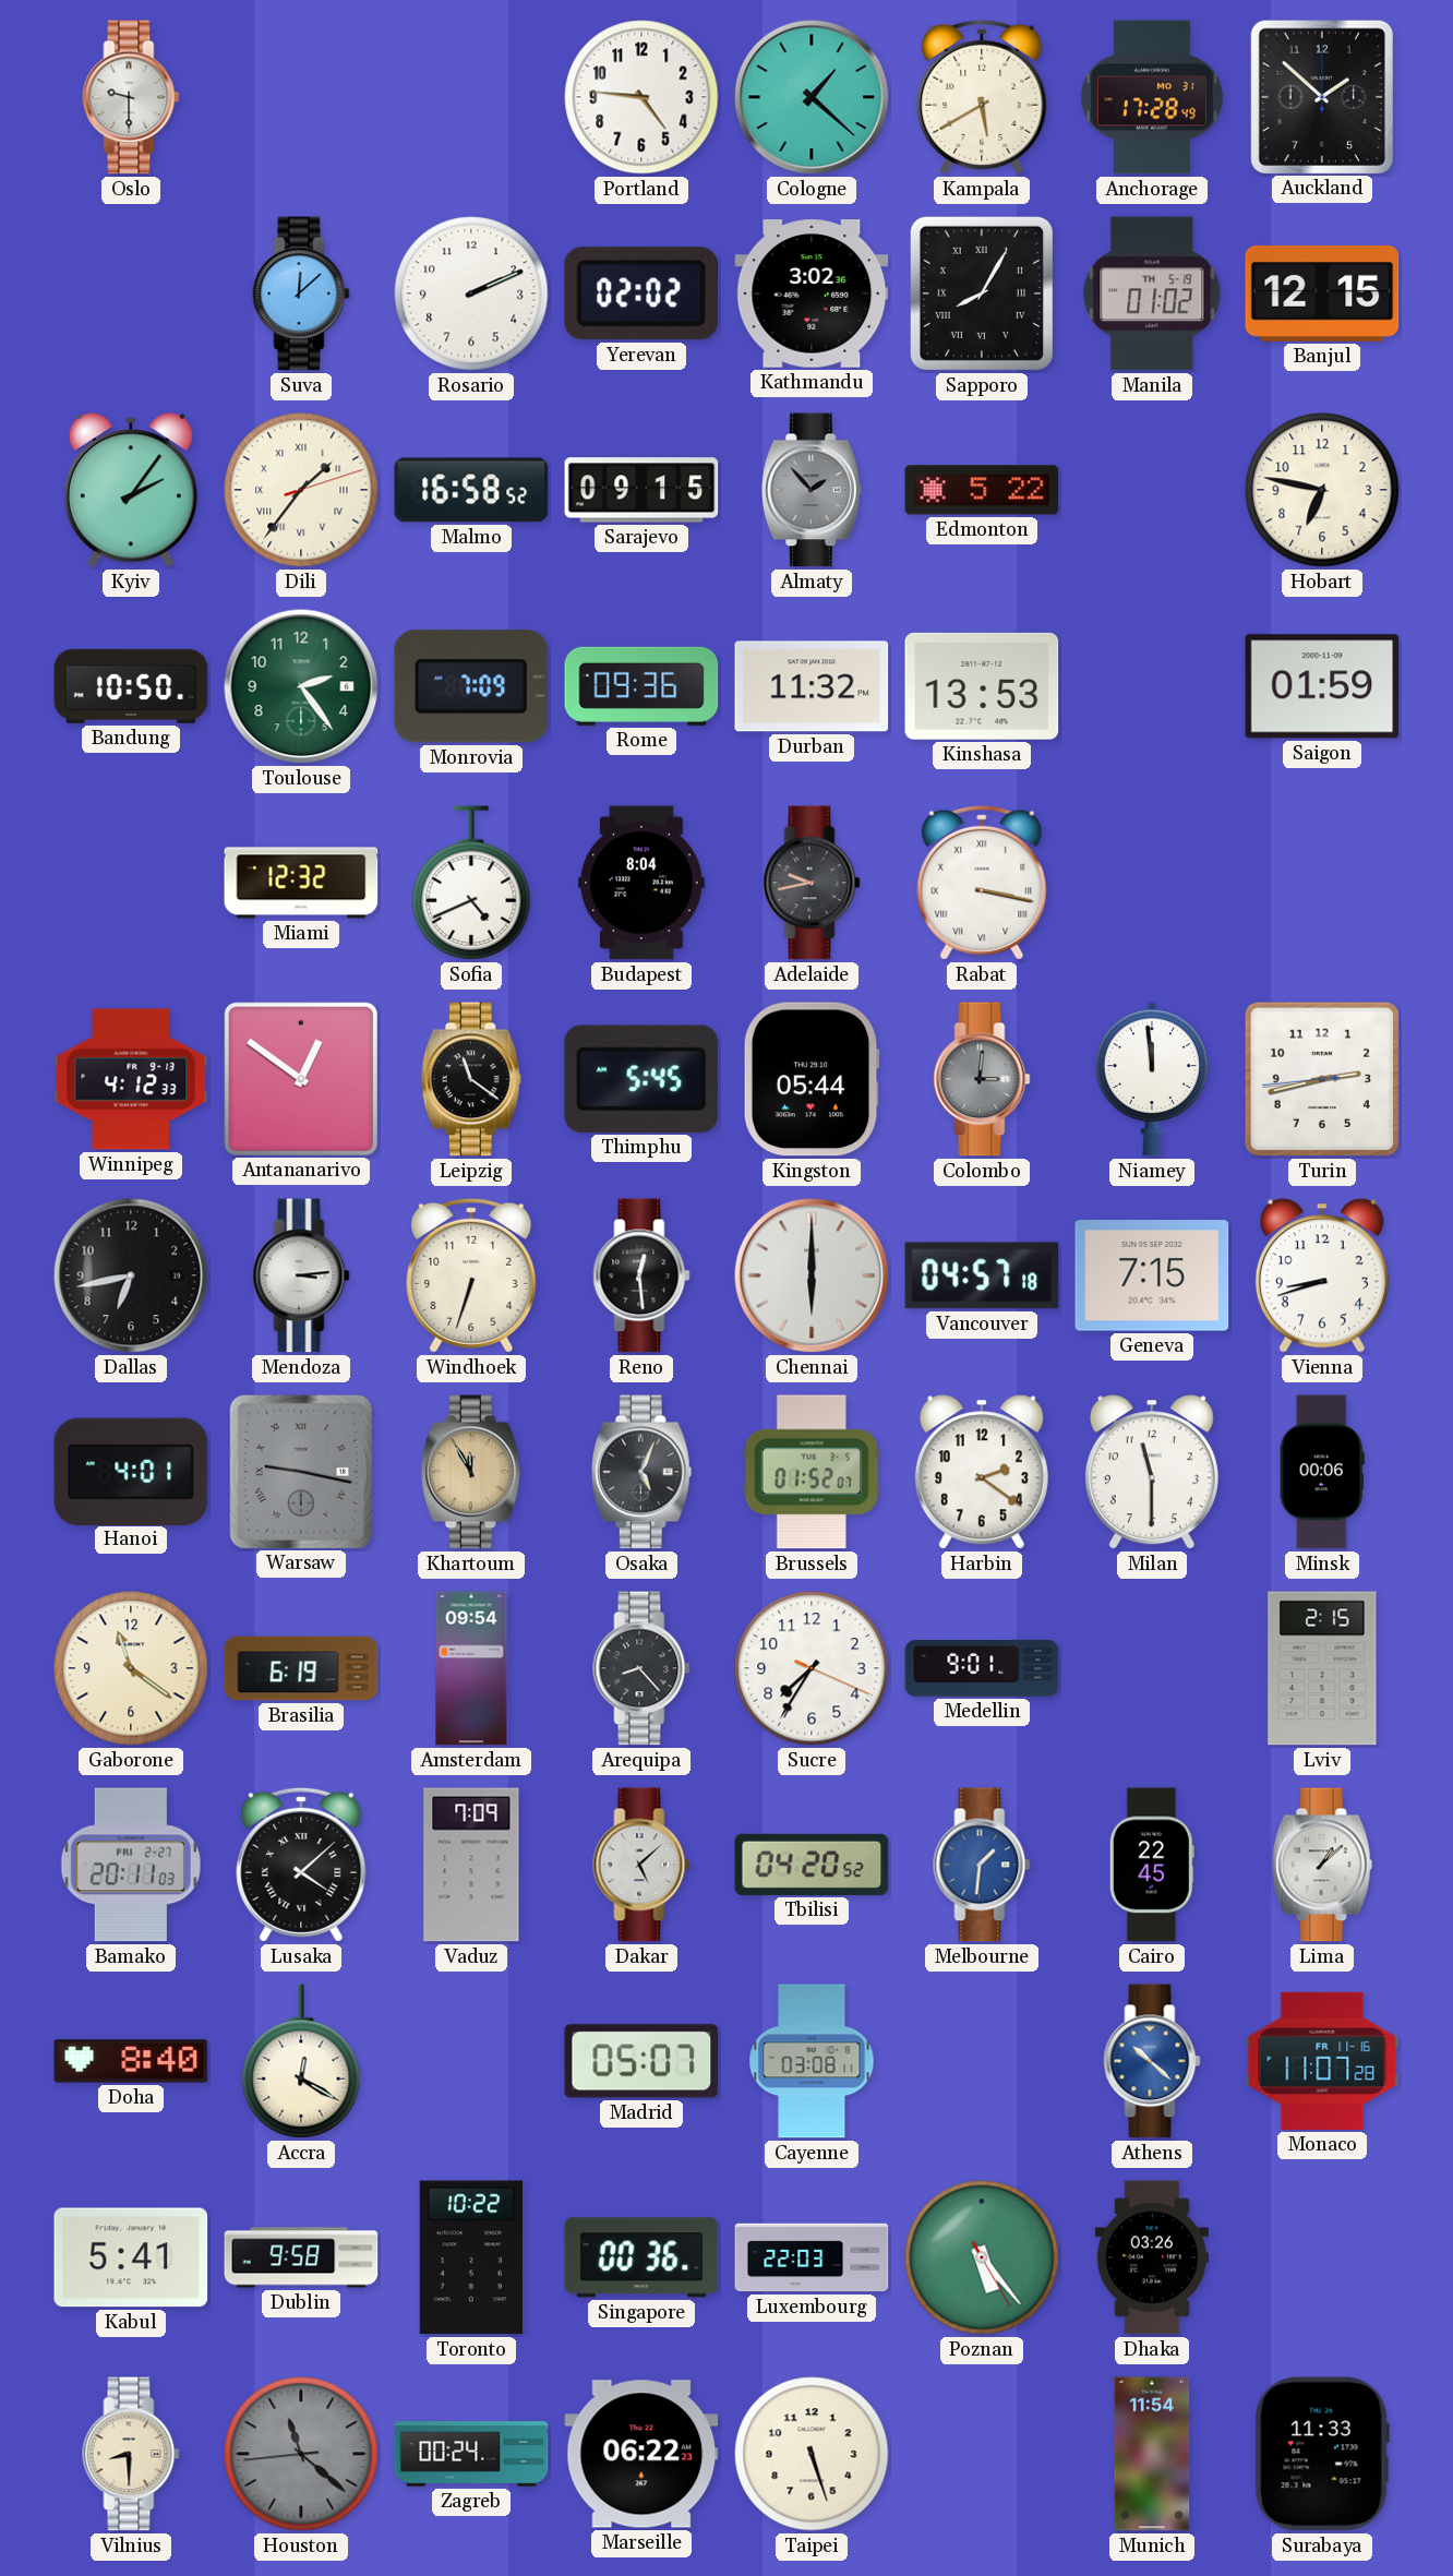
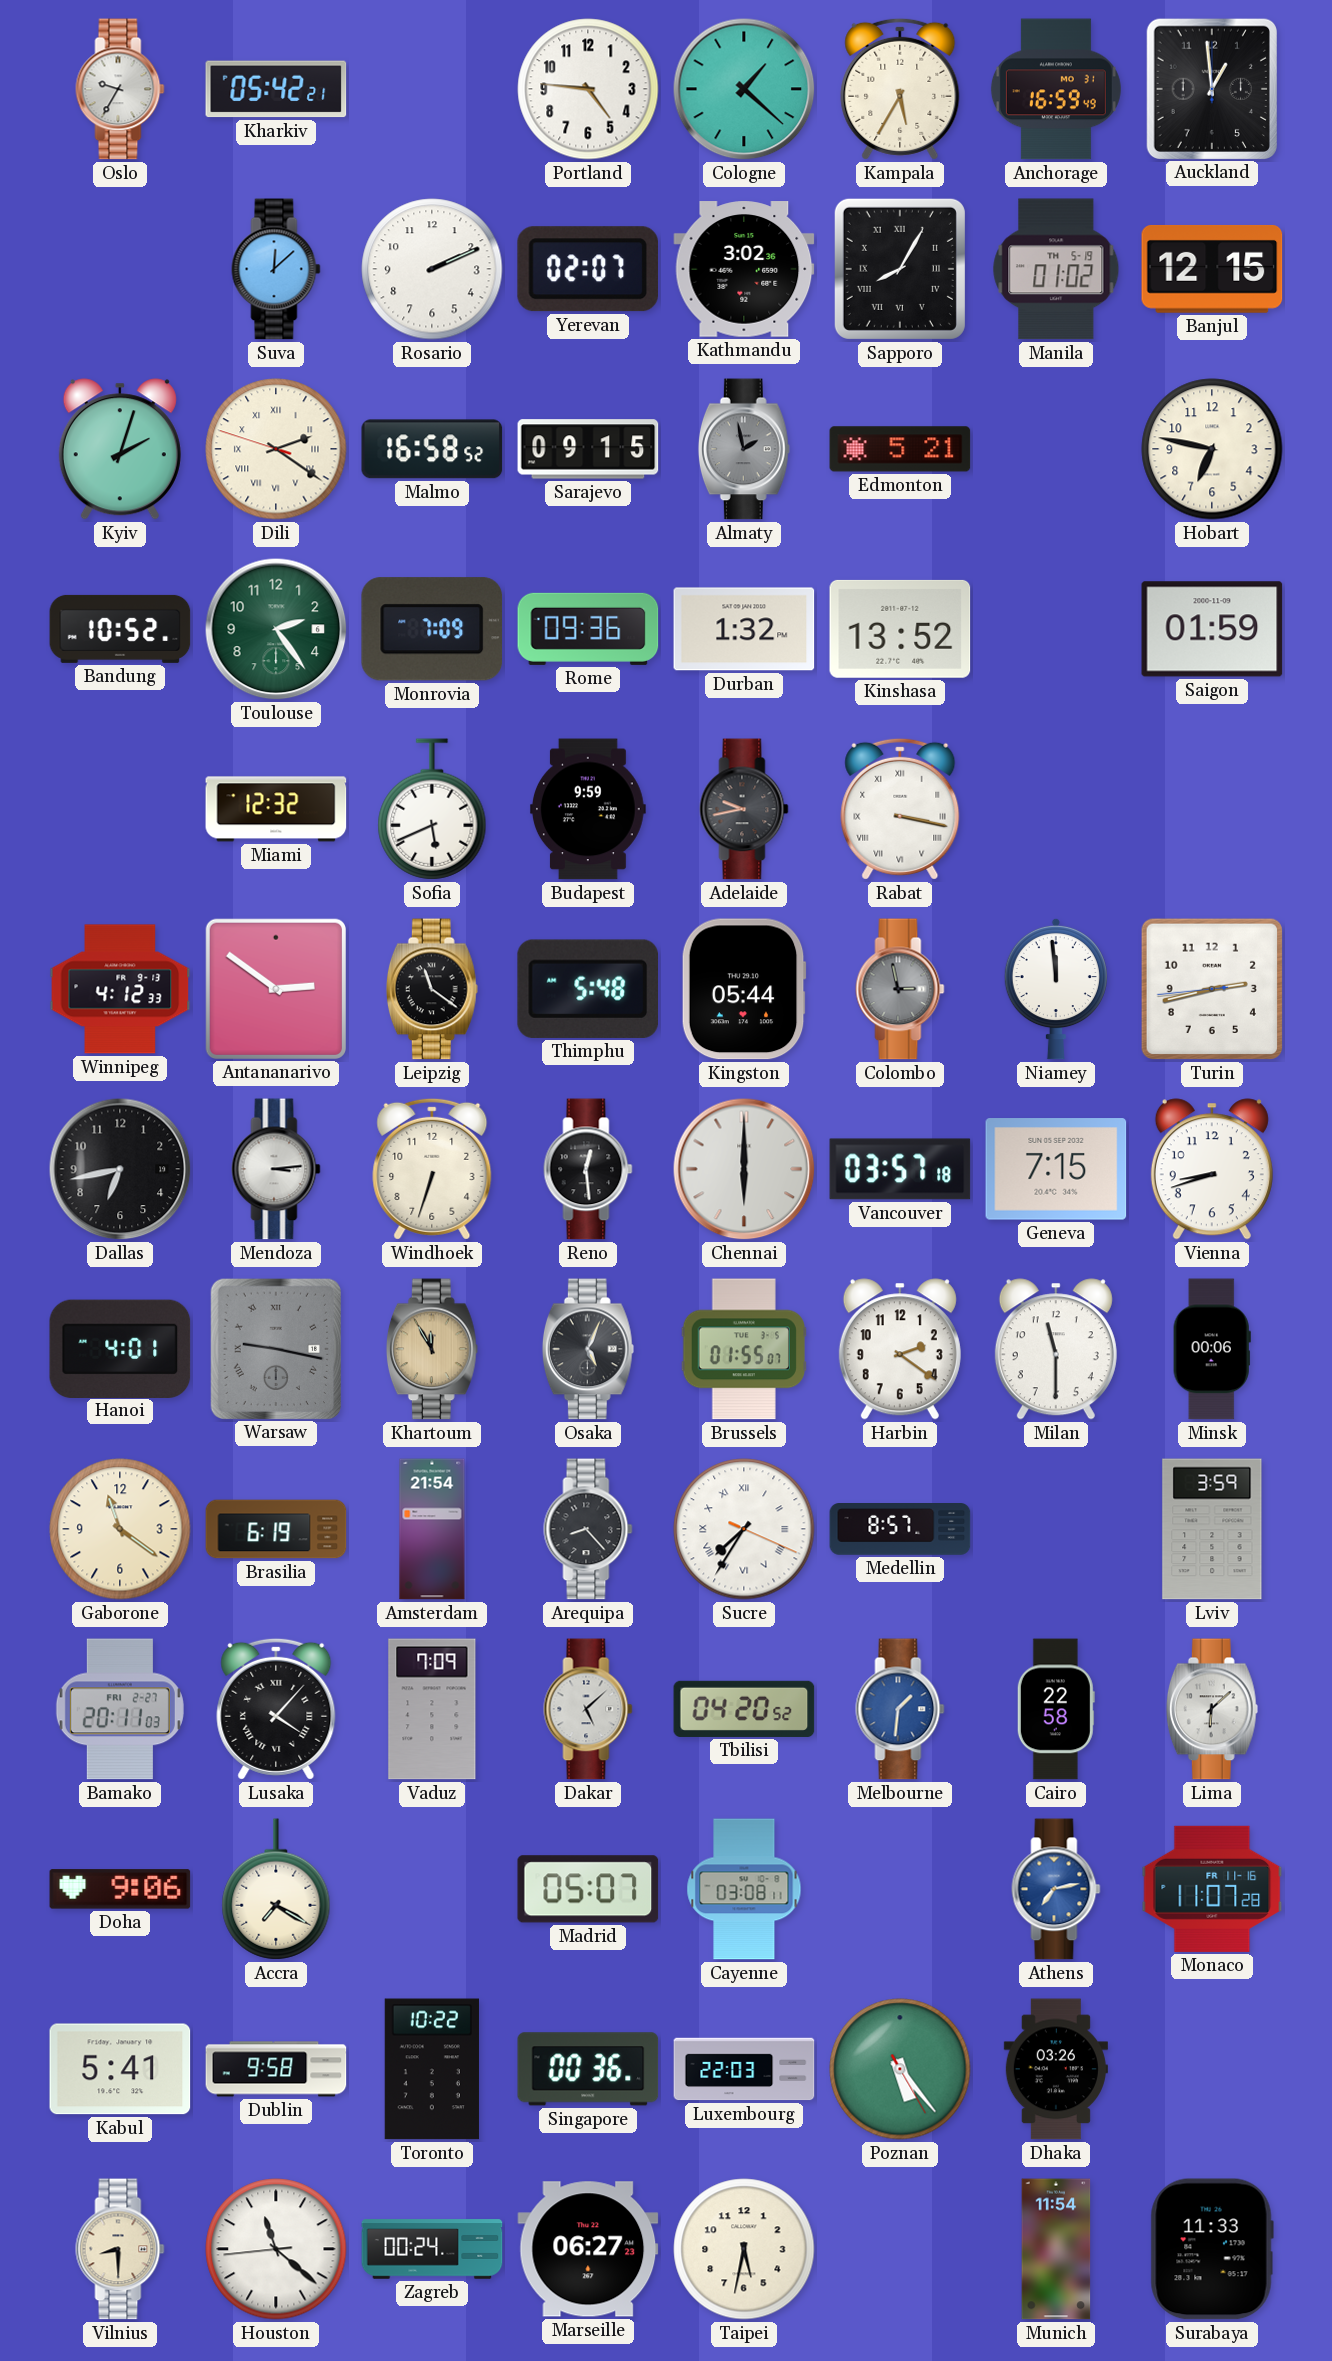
Oslo: 9:30 -> 9:35
Kharkiv: none -> 05:42
Kampala: 5:40 -> 5:35
Anchorage: 17:28 -> 16:59
Auckland: 1:52 -> 12:59
Yerevan: 02:02 -> 02:07
Kyiv: 2:06 -> 2:03
Dili: 1:36 -> 2:20
Almaty: 1:53 -> 1:58
Edmonton: 5:22 -> 5:21
Bandung: 10:50 -> 10:52
Durban: 11:32 -> 1:32
Kinshasa: 13:53 -> 13:52
Sofia: 4:41 -> 5:41
Budapest: 8:04 -> 9:59
Antananarivo: 12:51 -> 2:51
Thimphu: 5:45 -> 5:48
Colombo: 3:01 -> 2:58
Vancouver: 04:57 -> 03:57
Brussels: 01:52 -> 01:55
Amsterdam: 09:54 -> 21:54
Sucre numerals: Arabic -> Roman
Medellin: 9:01 -> 8:57
Lviv: 2:15 -> 3:59
Lusaka: 4:08 -> 4:07
Cairo: 22:45 -> 22:58
Lima: 1:08 -> 6:08
Doha: 8:40 -> 9:06
Accra: 12:20 -> 7:20
Athens: 10:22 -> 7:13
Houston dial: grey -> white
Marseille: 06:22 -> 06:27
Taipei: 5:27 -> 5:32
